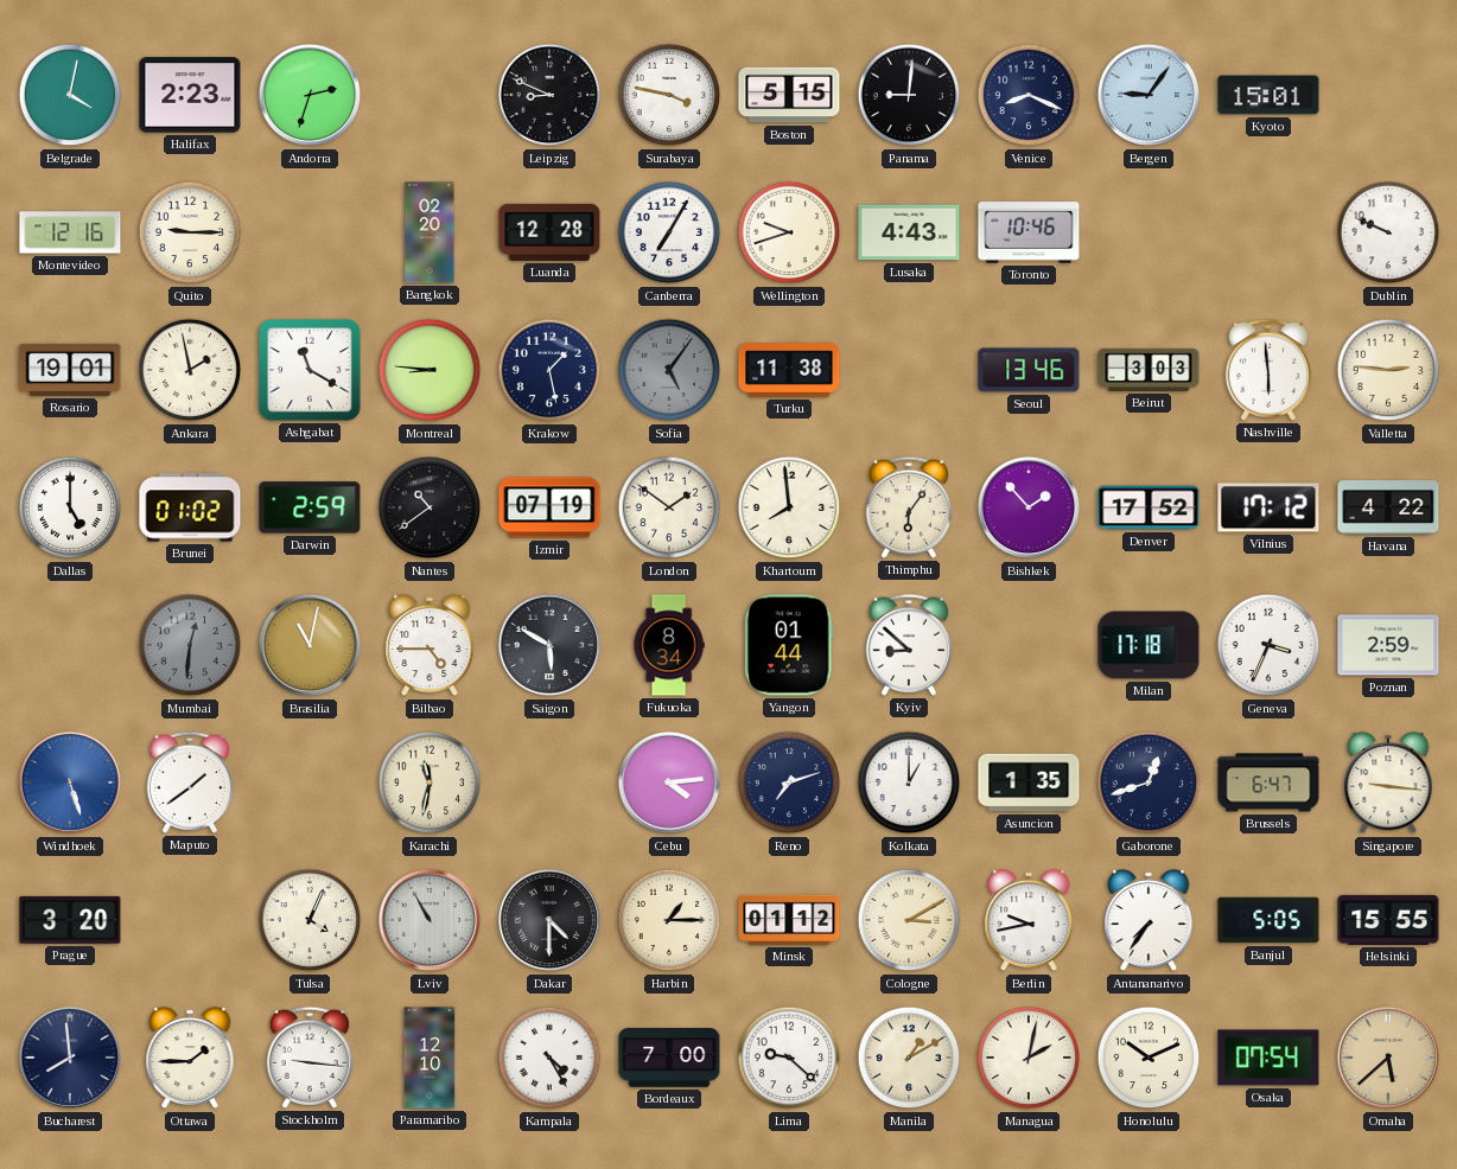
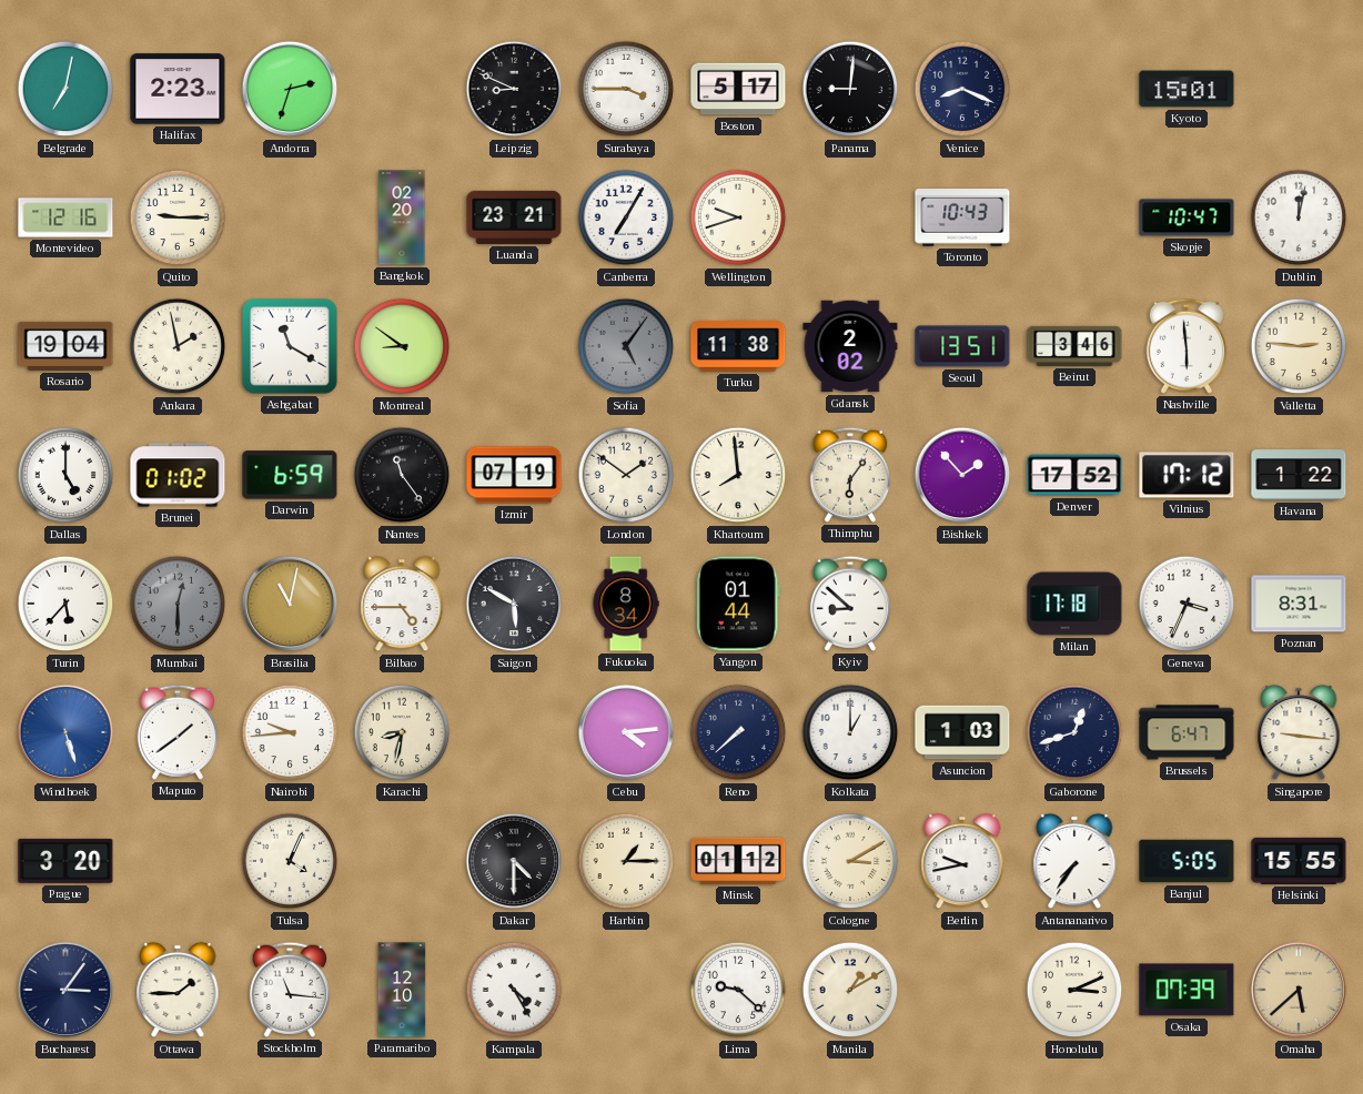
Belgrade: 4:02 -> 7:02
Surabaya: 3:47 -> 3:45
Boston: 5:15 -> 5:17
Bergen: 9:06 -> none
Luanda: 12:28 -> 23:21
Lusaka: 4:43 -> none
Toronto: 10:46 -> 10:43
Skopje: none -> 10:47
Dublin: 9:49 -> 12:02
Rosario: 19:01 -> 19:04
Montreal: 8:46 -> 8:51
Krakow: 1:28 -> none
Gdansk: none -> 2:02
Seoul: 13:46 -> 13:51
Beirut: 3:03 -> 3:46
Darwin: 2:59 -> 6:59
Nantes: 10:39 -> 11:24
Havana: 4:22 -> 1:22
Turin: none -> 5:37
Mumbai: 12:31 -> 12:30
Poznan: 2:59 -> 8:31
Nairobi: none -> 9:44
Karachi: 11:32 -> 8:32
Reno: 7:12 -> 7:38
Asuncion: 1:35 -> 1:03
Lviv: 10:55 -> none
Bucharest: 7:59 -> 3:06
Stockholm: 9:16 -> 11:16
Bordeaux: 7:00 -> none
Managua: 2:02 -> none
Honolulu: 10:11 -> 3:11
Osaka: 07:54 -> 07:39
